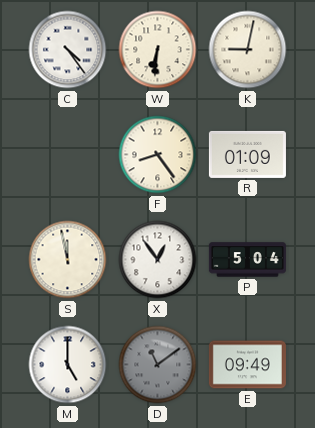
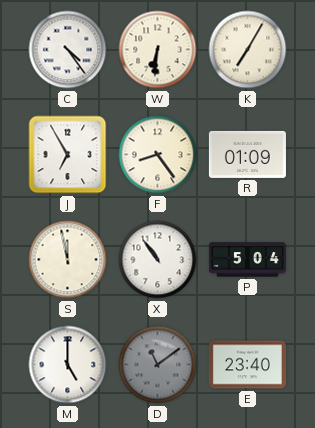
K: 9:02 -> 7:05
J: none -> 6:55
X: 12:54 -> 10:54
E: 09:49 -> 23:40
